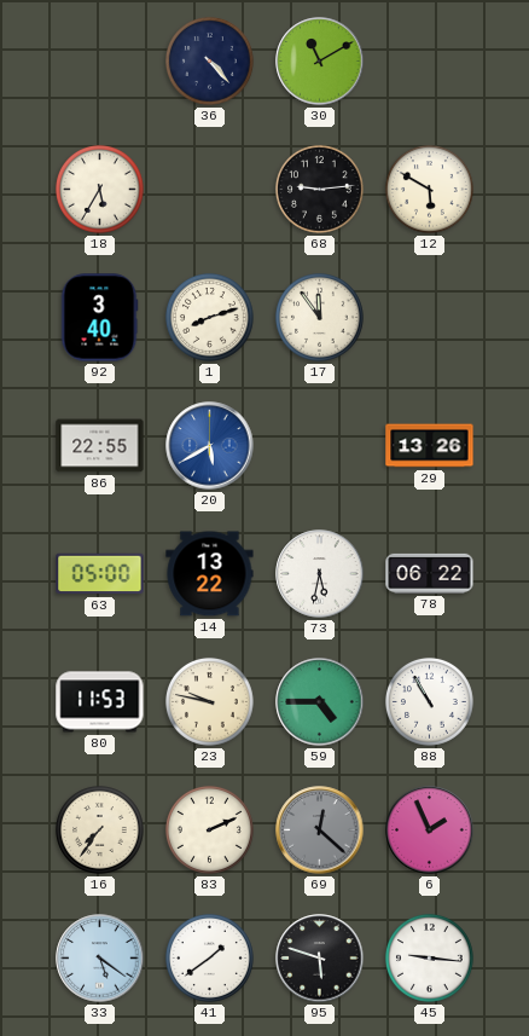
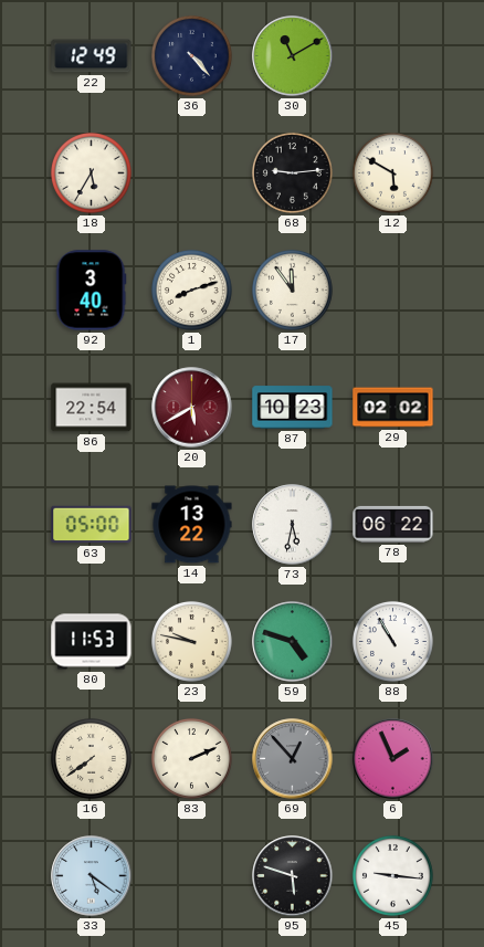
22: none -> 12:49
86: 22:55 -> 22:54
20 dial: blue -> burgundy
87: none -> 10:23
29: 13:26 -> 02:02
59: 4:45 -> 4:48
16: 7:36 -> 7:39
69: 12:22 -> 12:53
41: 1:39 -> none
